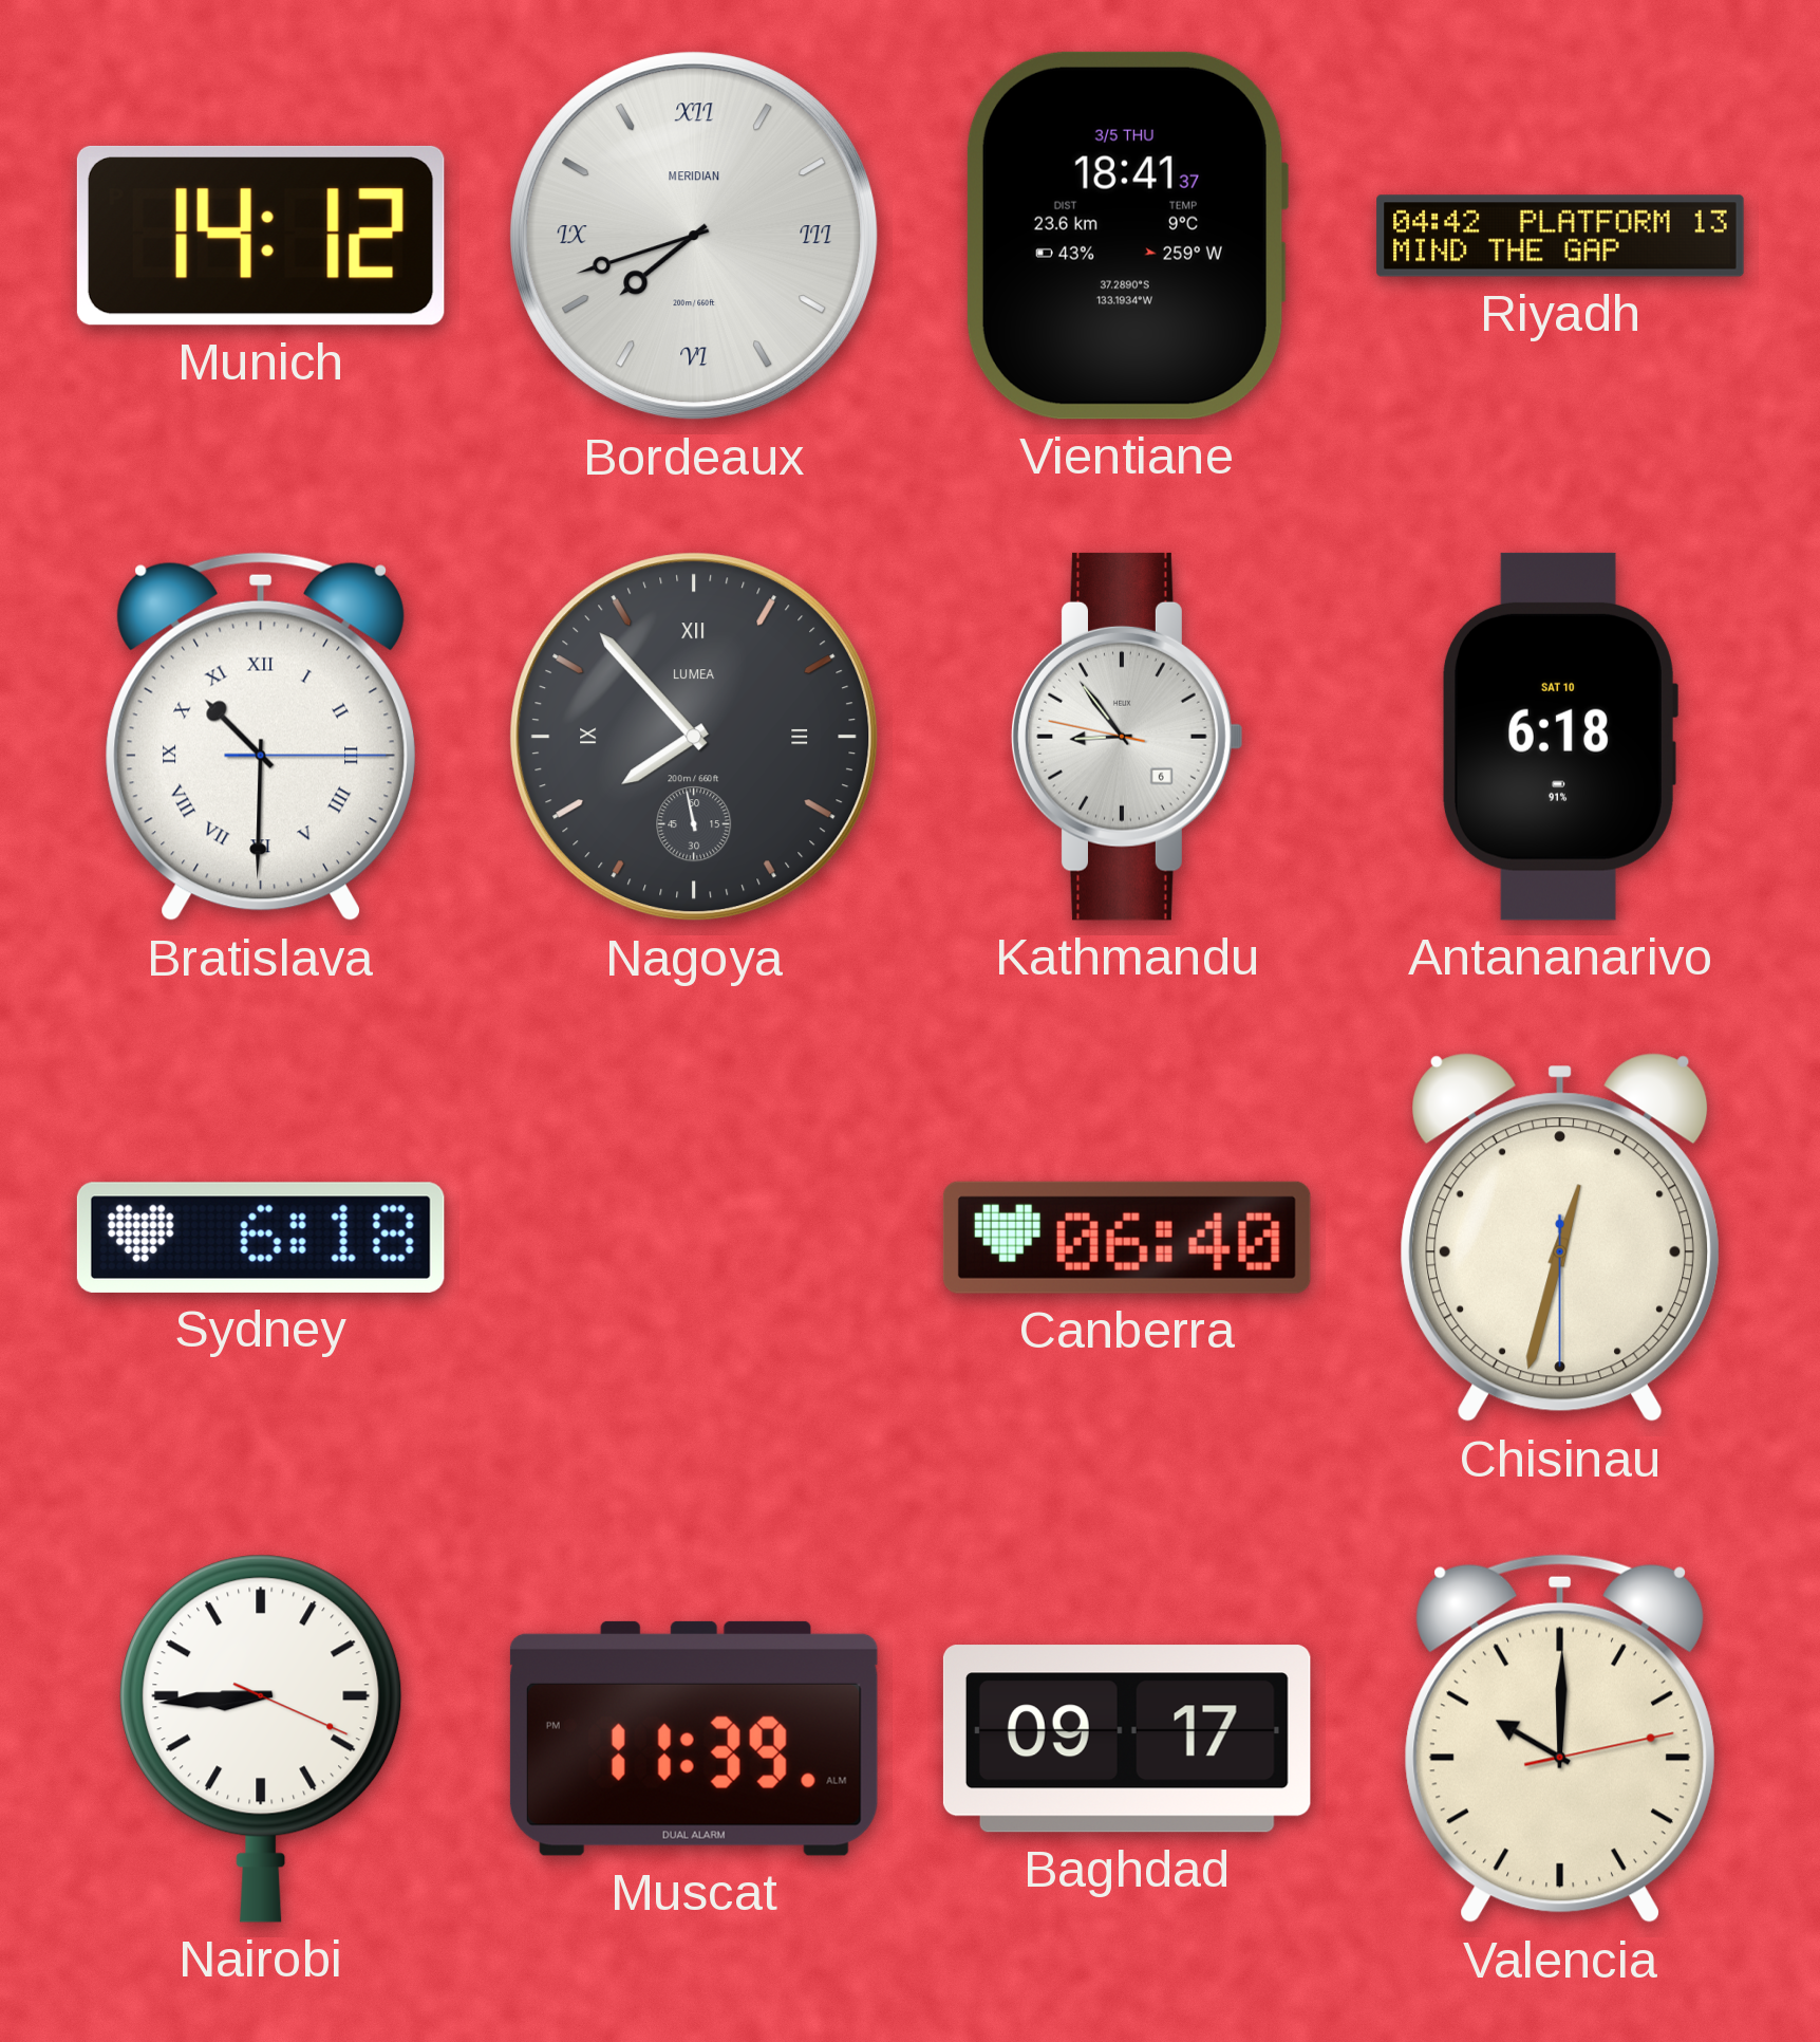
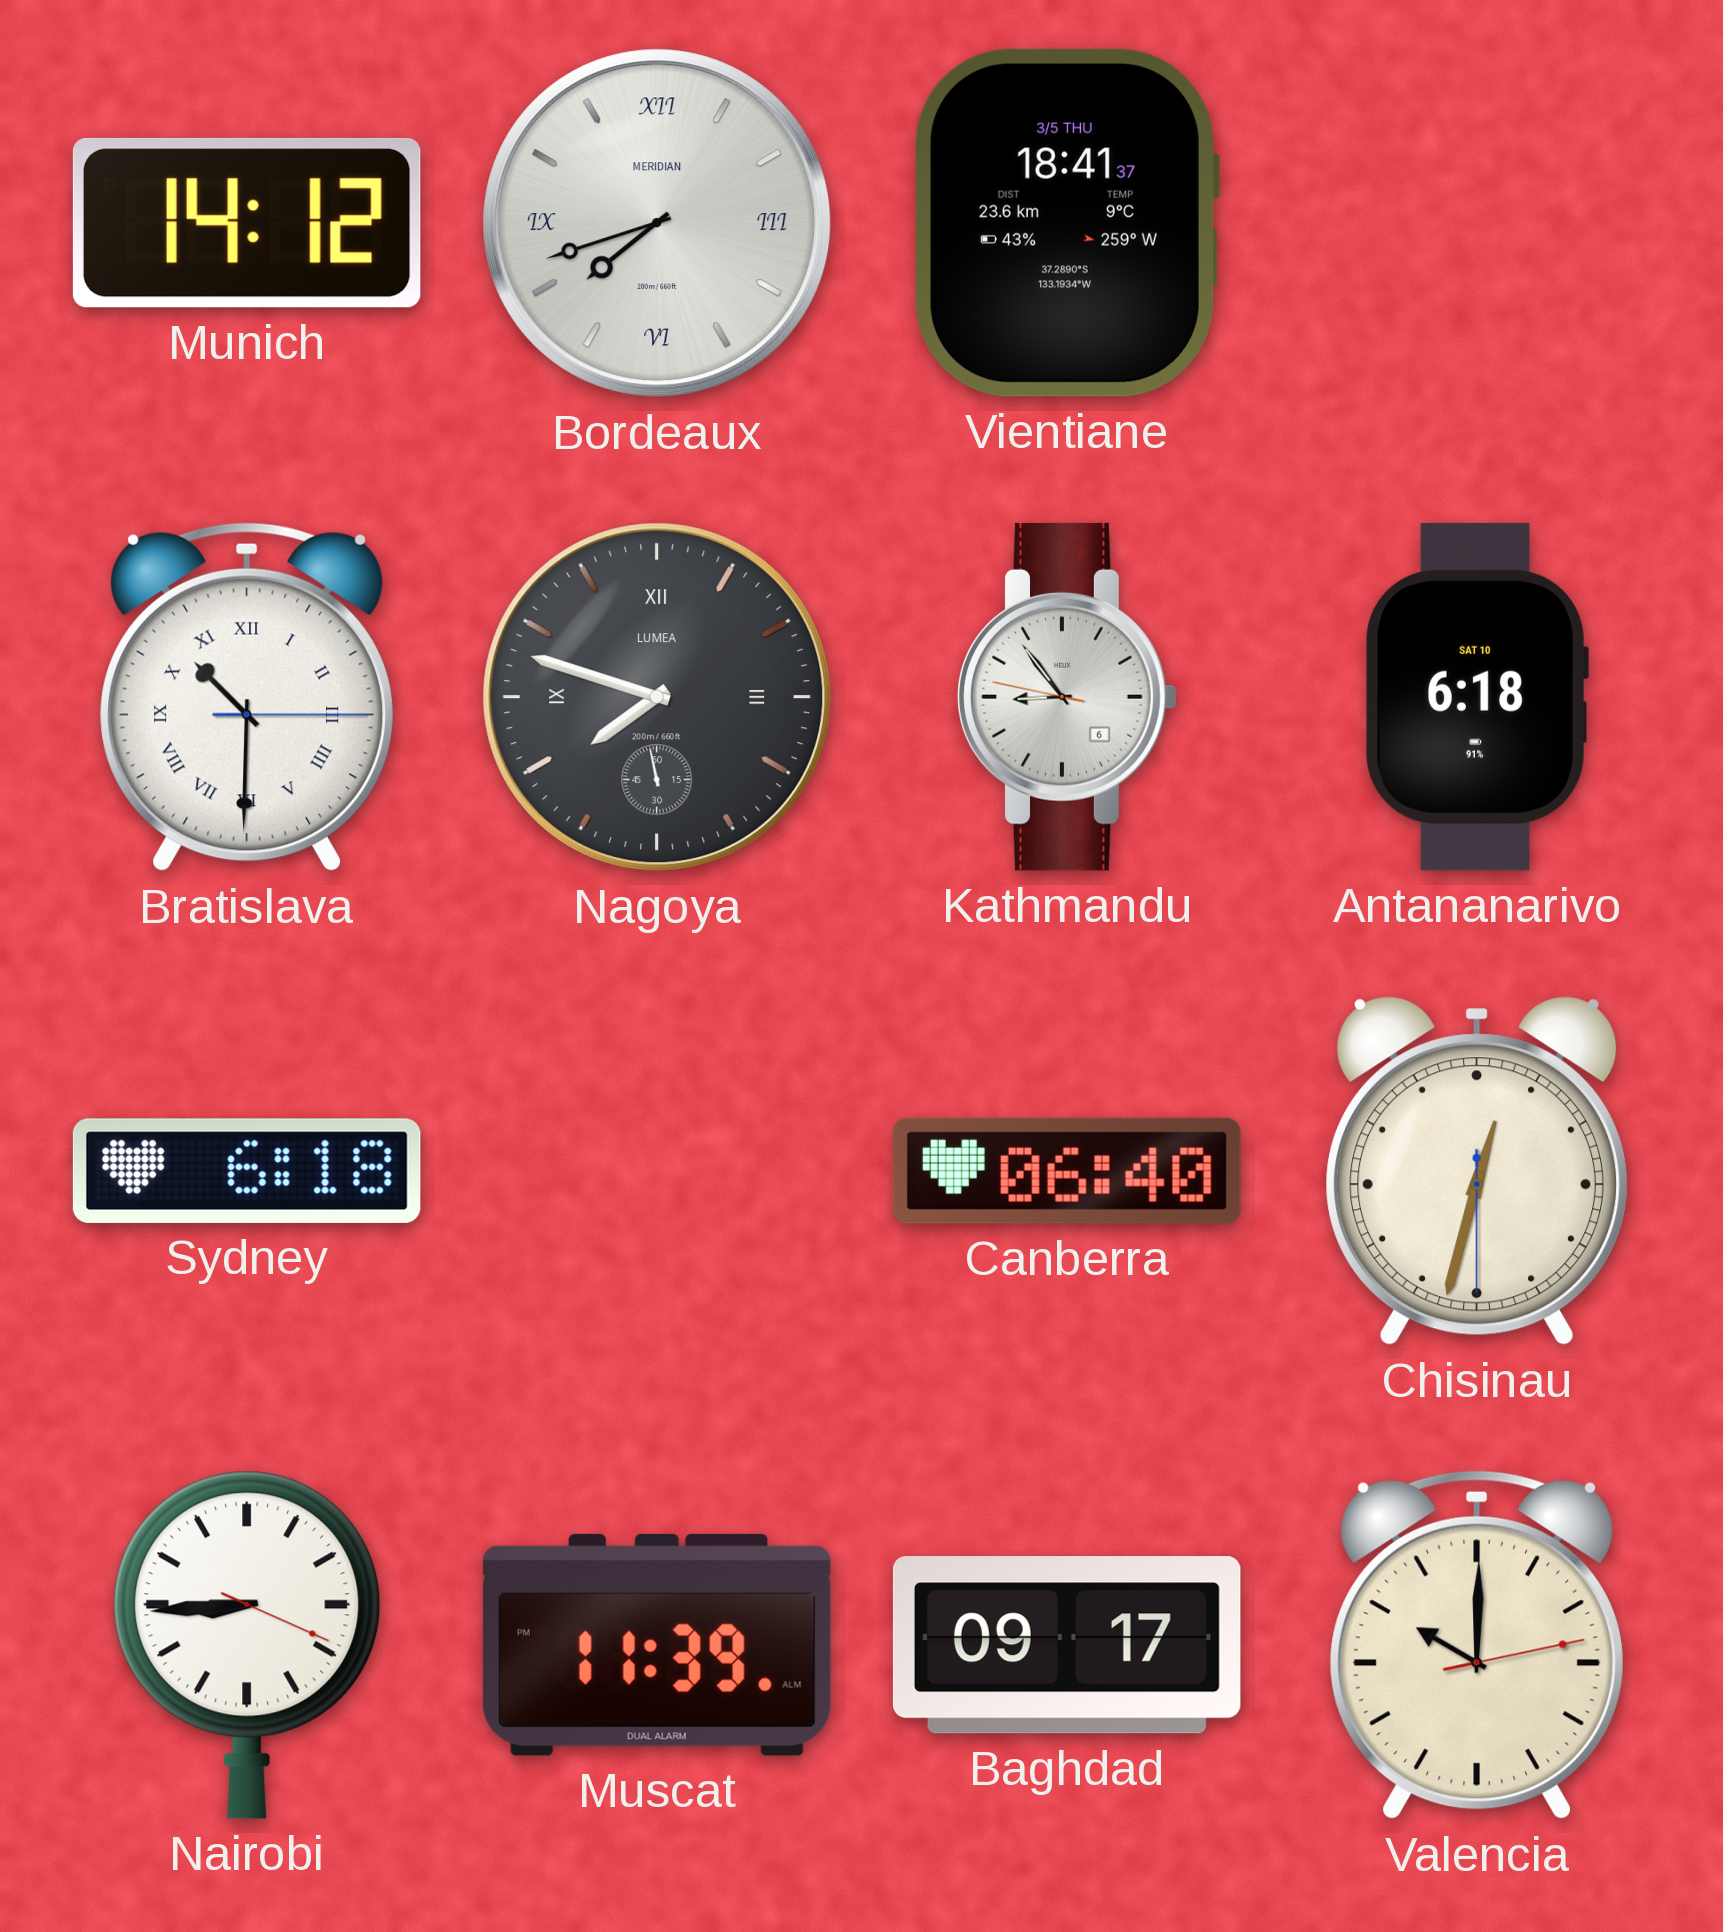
Riyadh: 04:42 -> none
Nagoya: 7:52 -> 7:47
